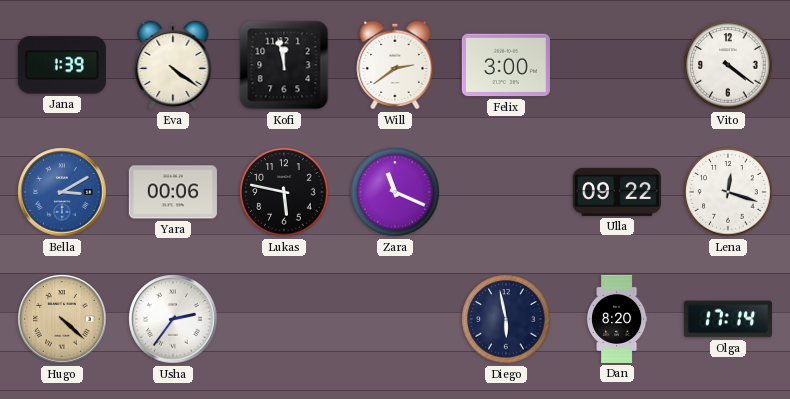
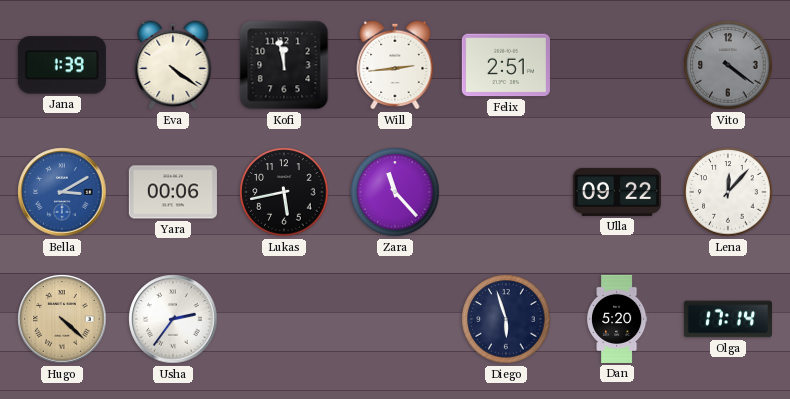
Will: 2:39 -> 2:44
Felix: 3:00 -> 2:51
Vito dial: white -> grey
Lukas: 5:47 -> 5:43
Zara: 11:19 -> 11:23
Lena: 12:18 -> 12:07
Diego: 5:58 -> 5:57
Dan: 8:20 -> 5:20
